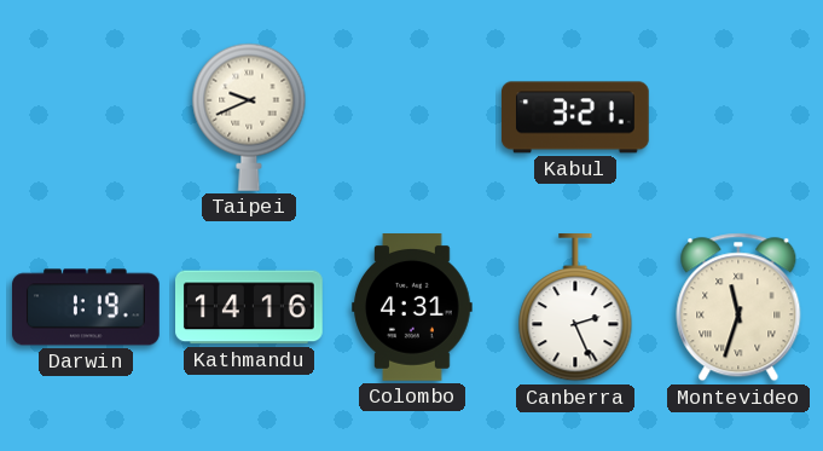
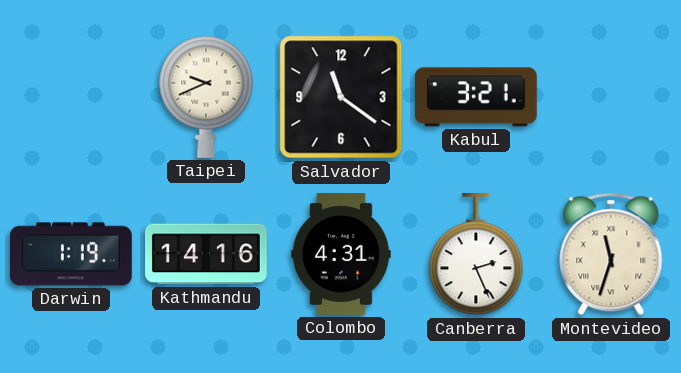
Salvador: none -> 11:21
